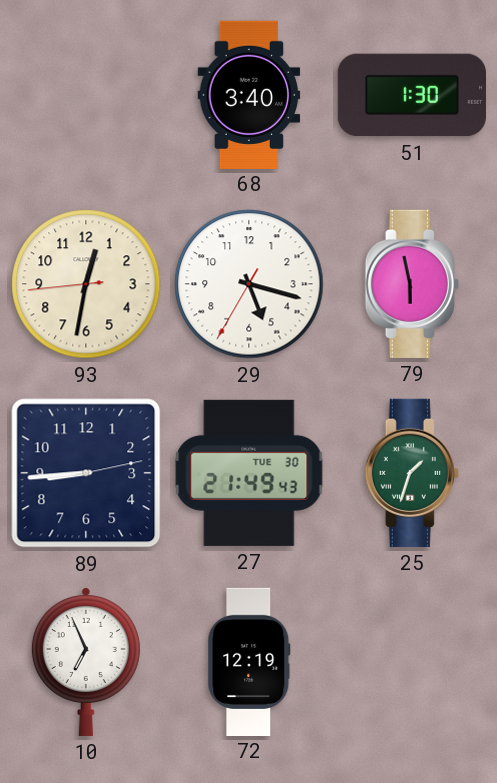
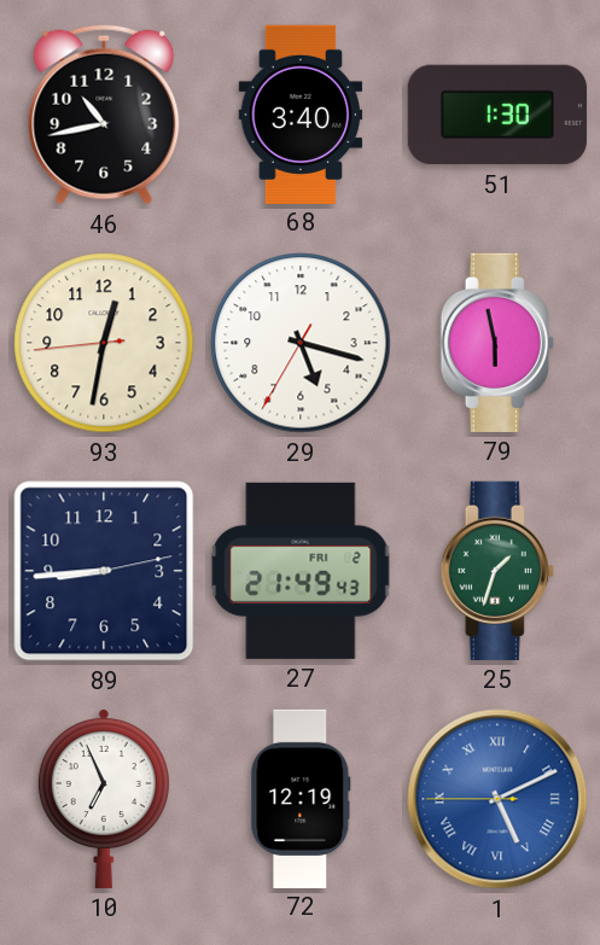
46: none -> 10:43
27 date: TUE 30 -> FRI 2
1: none -> 5:10
